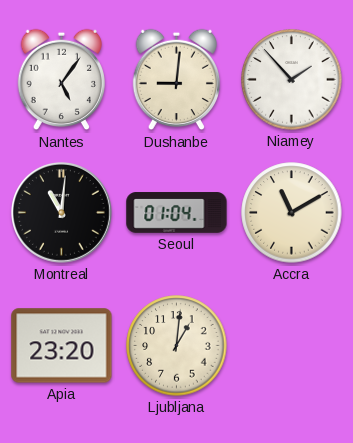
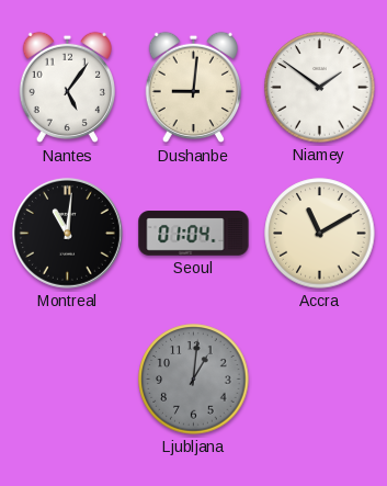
Niamey: 1:53 -> 1:51
Apia: 23:20 -> none
Ljubljana dial: cream -> grey
